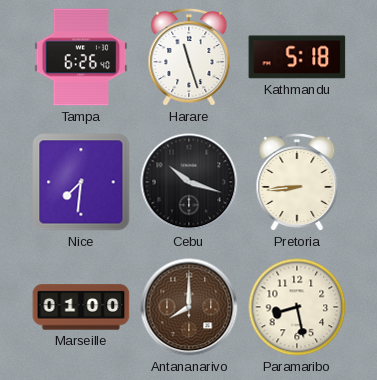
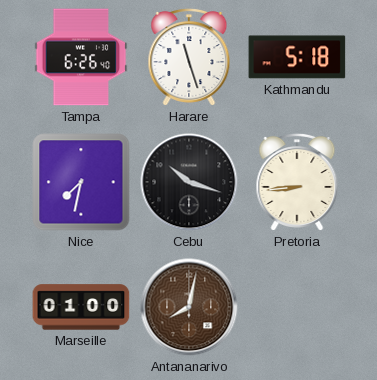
Nice: 7:31 -> 7:32
Antananarivo: 8:00 -> 8:02
Paramaribo: 8:28 -> none
